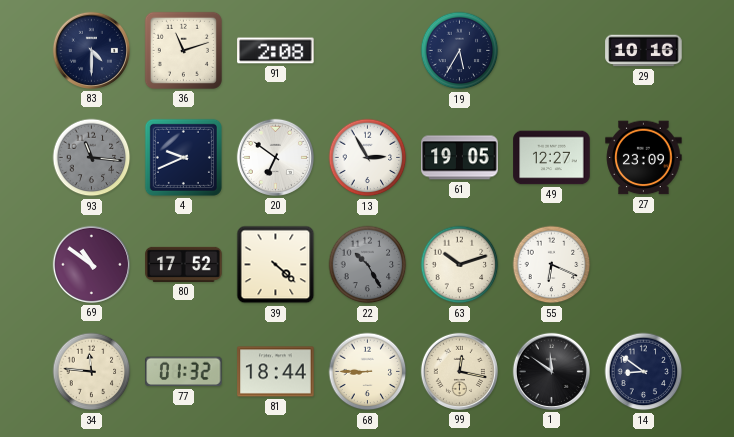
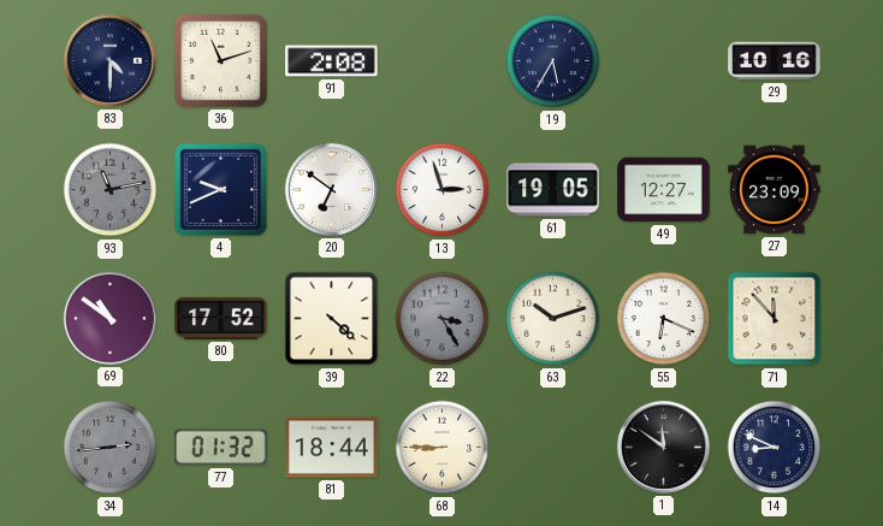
93: 11:16 -> 11:13
13: 2:55 -> 2:57
22: 10:25 -> 3:25
71: none -> 11:53
34: 11:46 -> 2:44
34 dial: cream -> grey
99: 12:17 -> none
14: 8:51 -> 8:49
